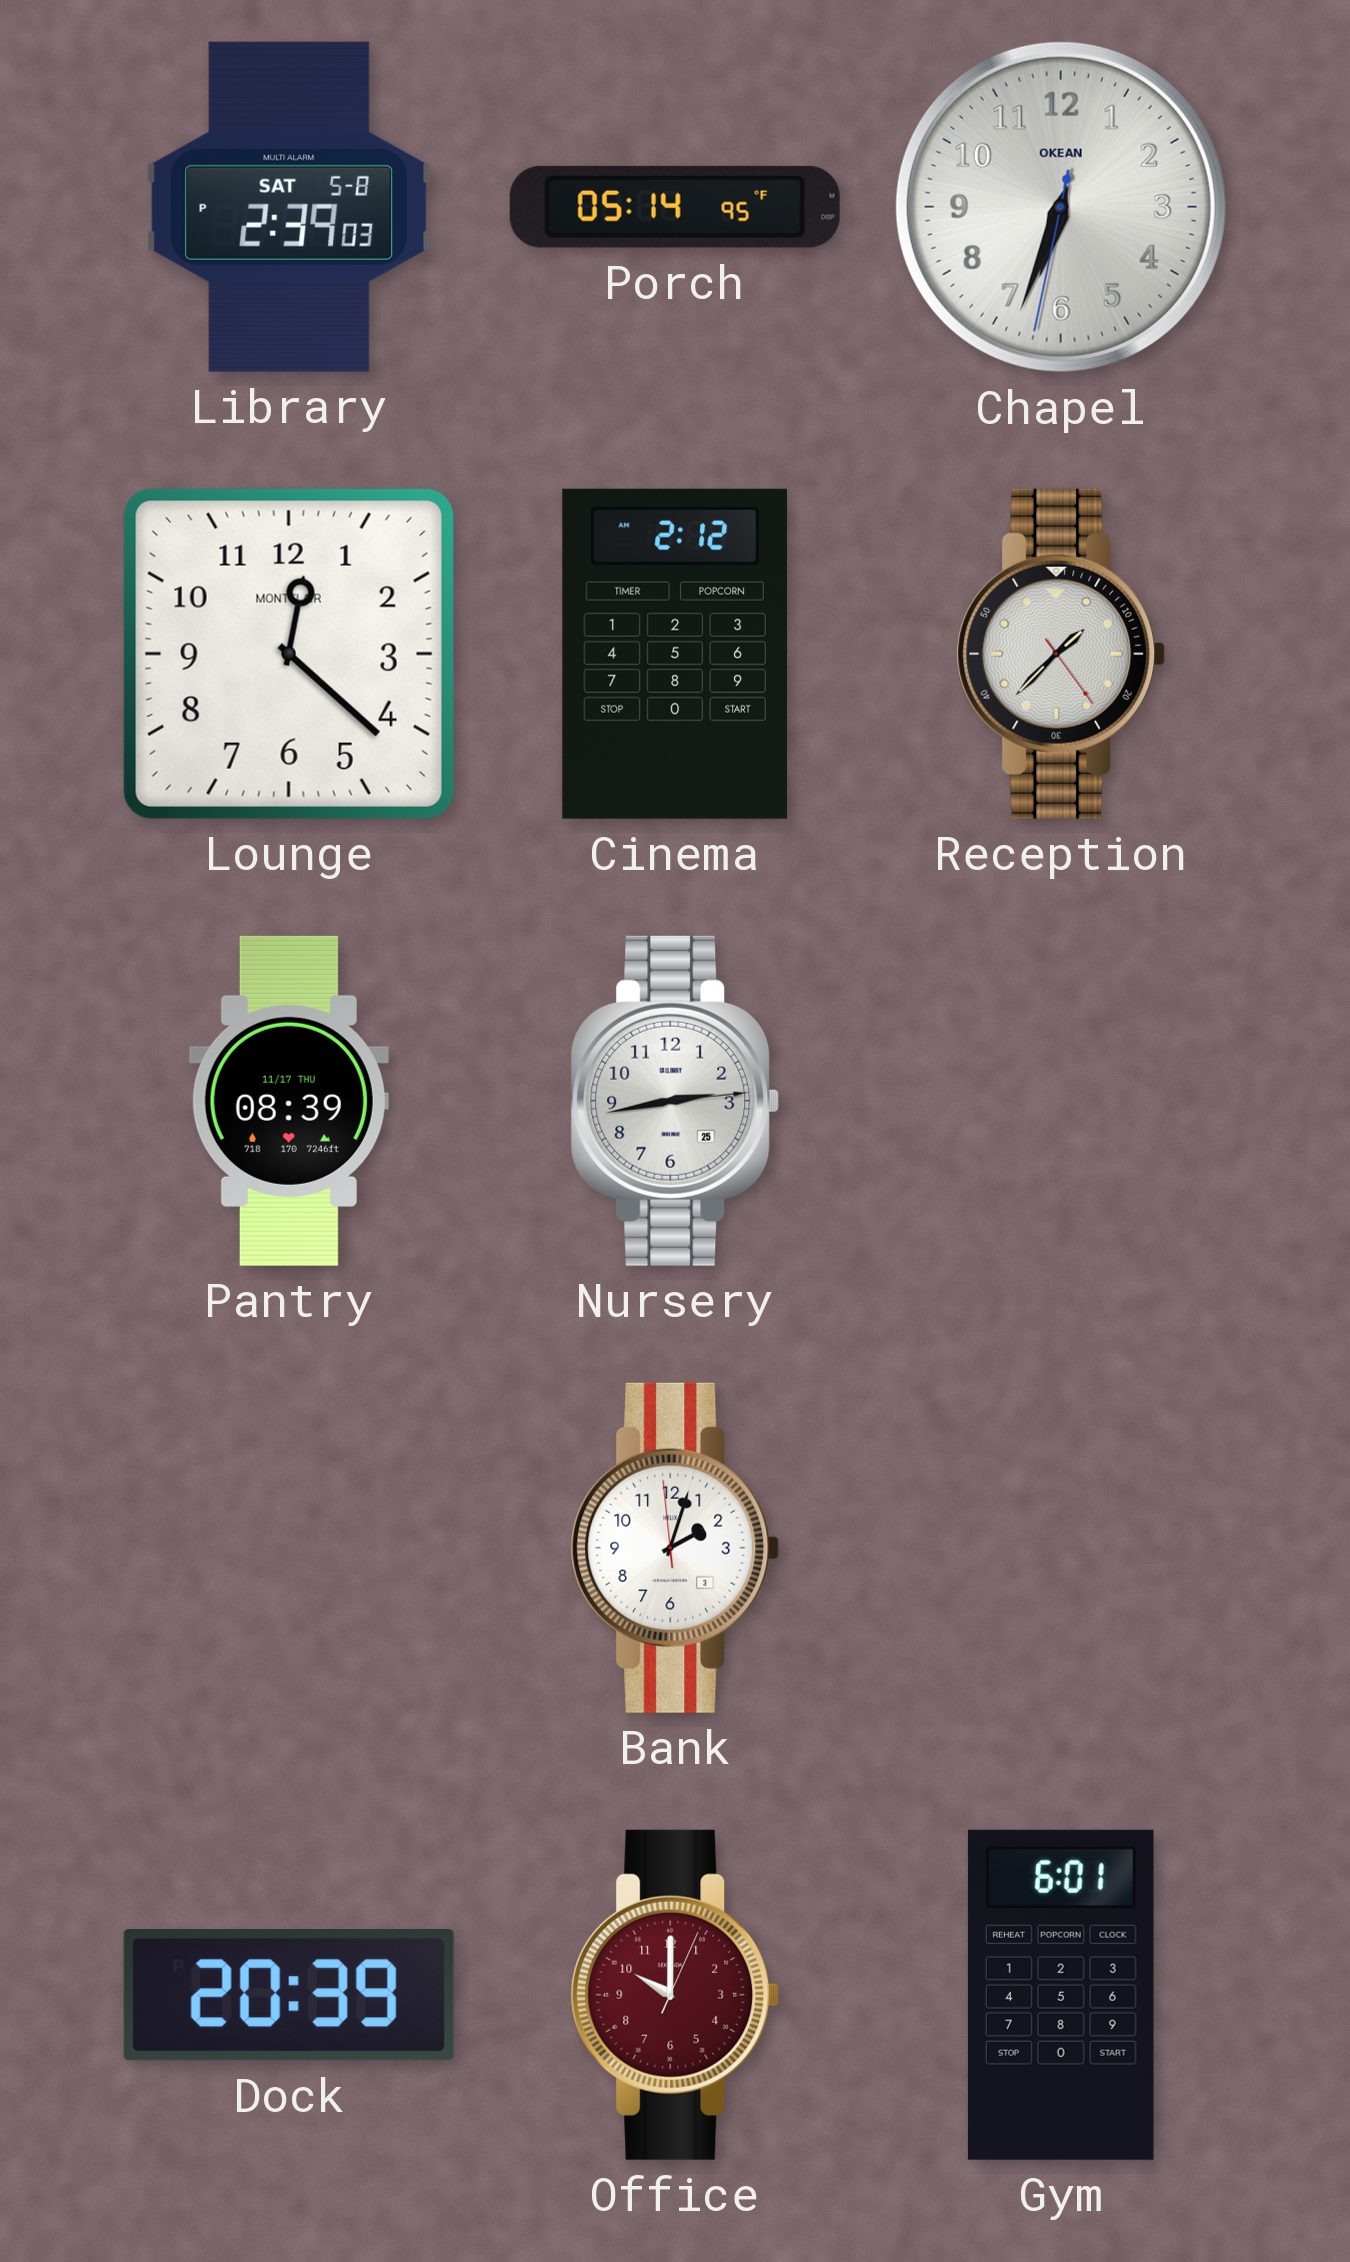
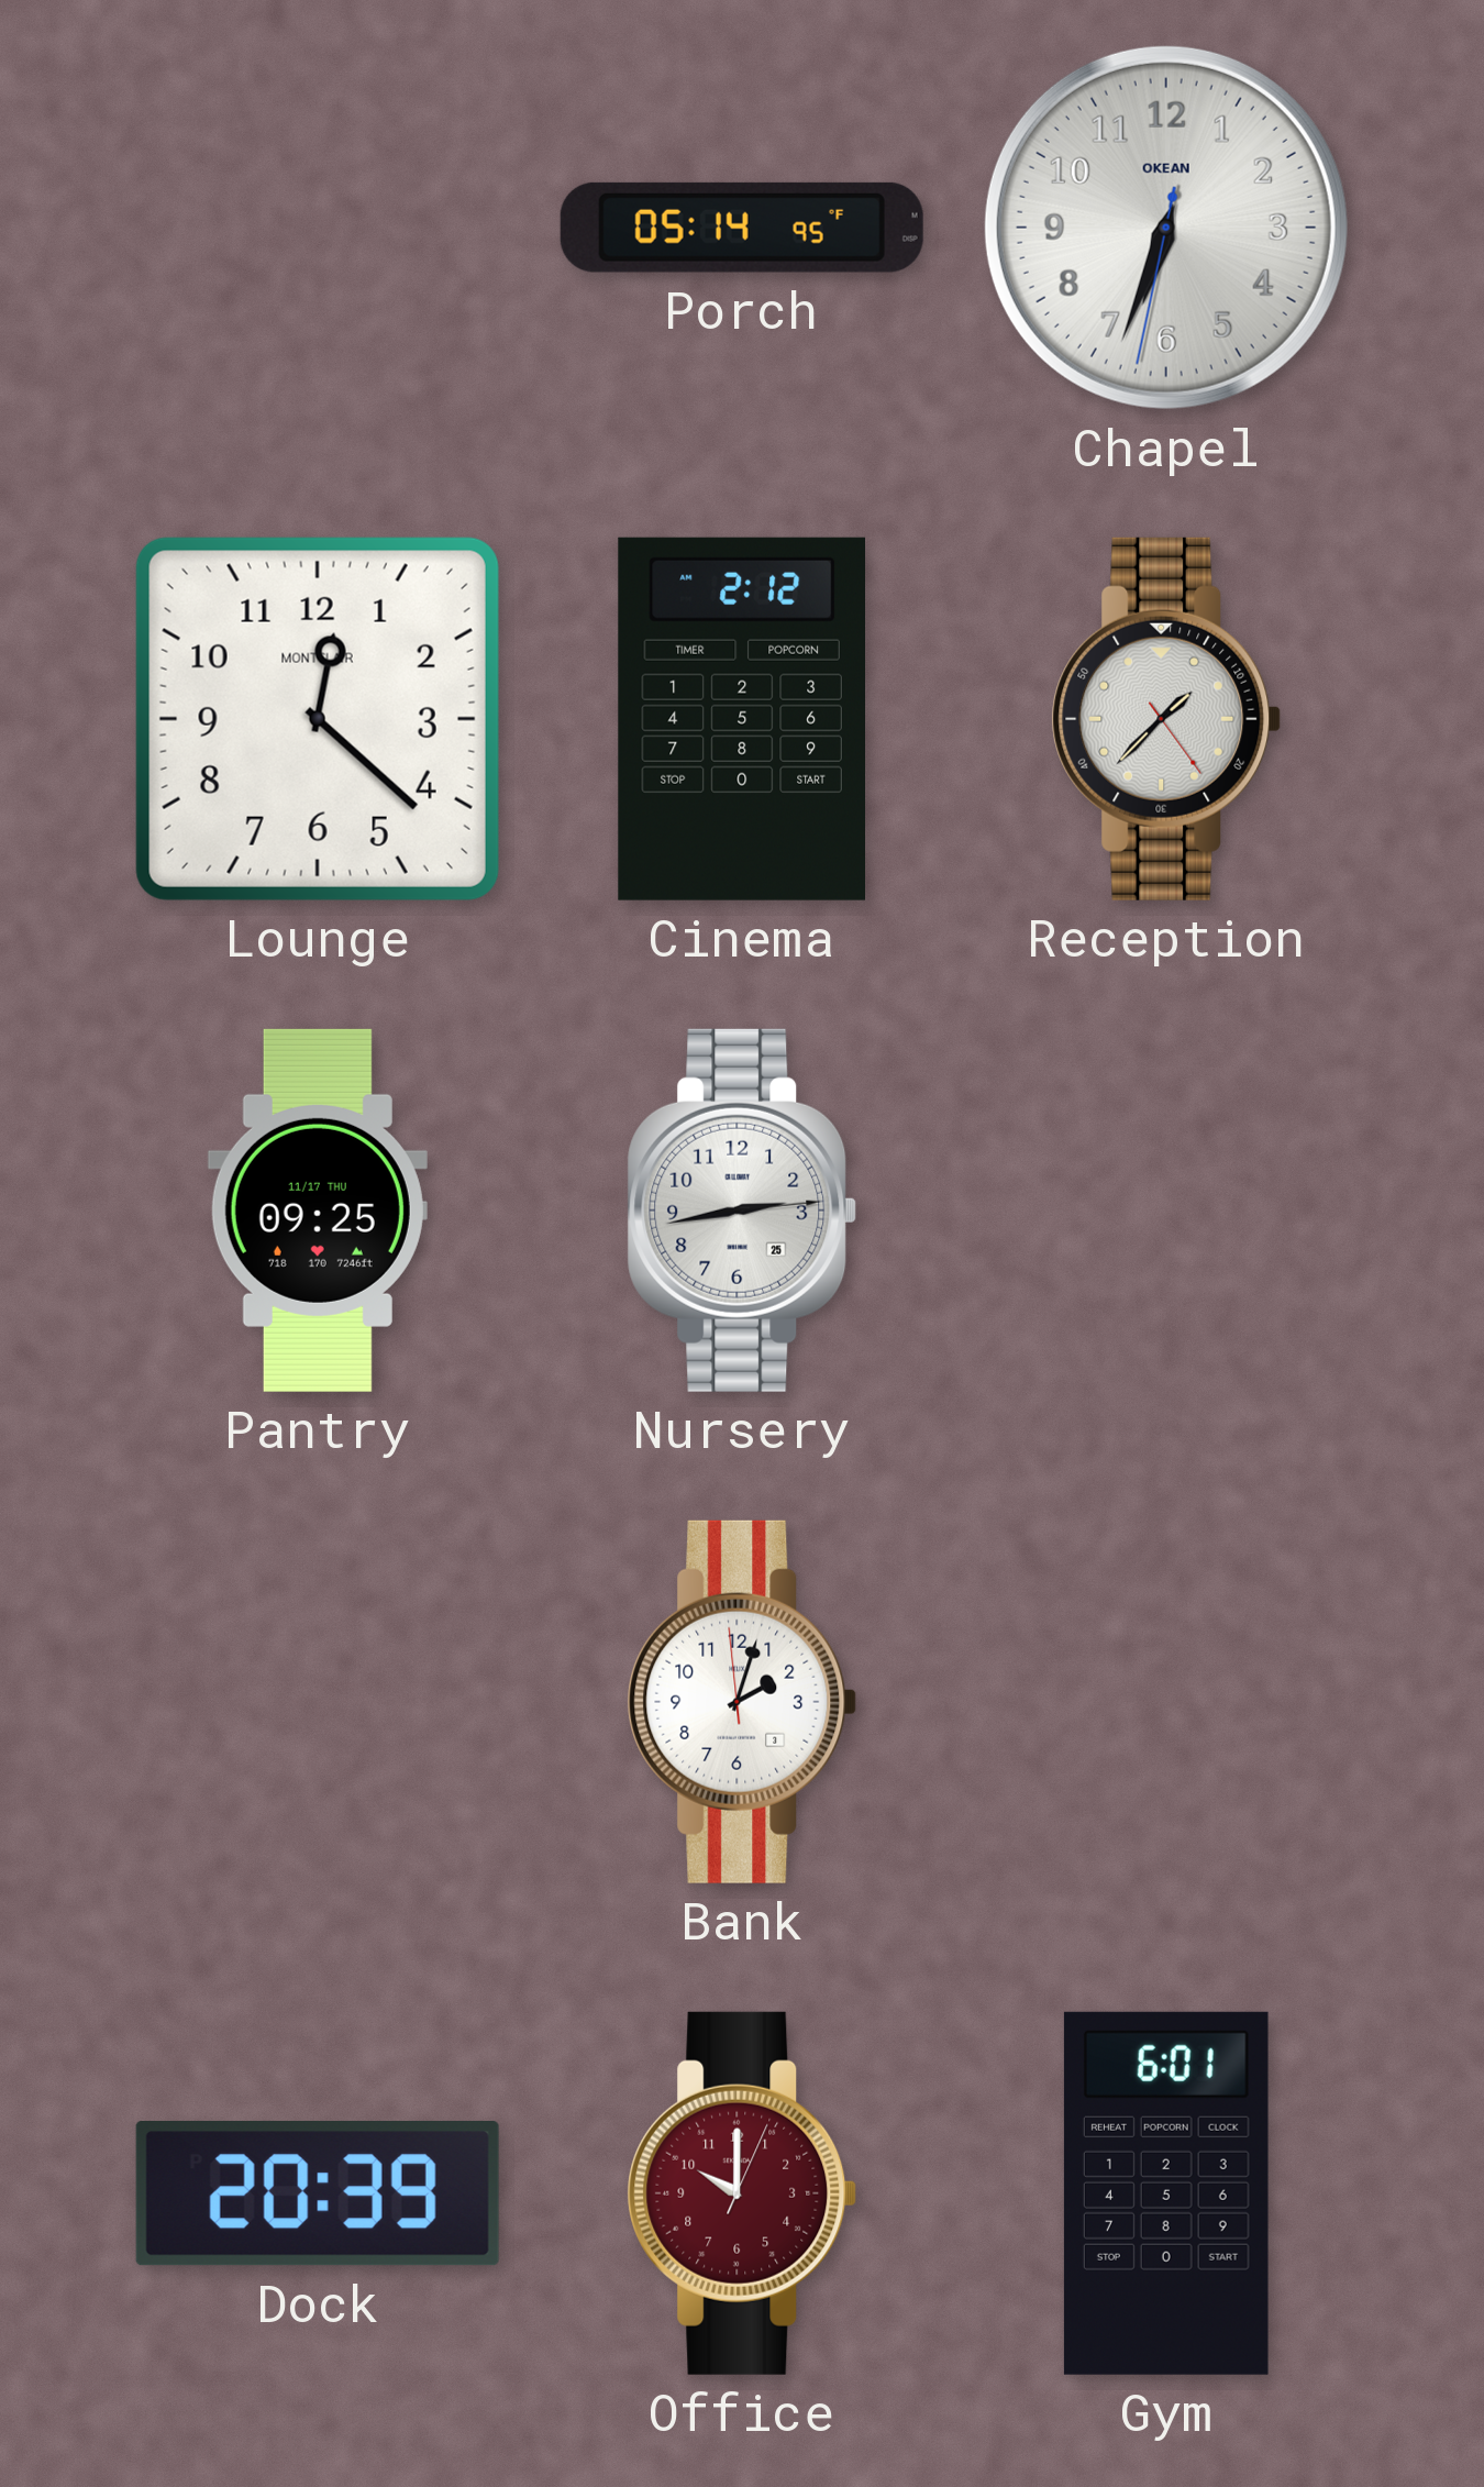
Library: 2:39 -> none
Pantry: 08:39 -> 09:25
